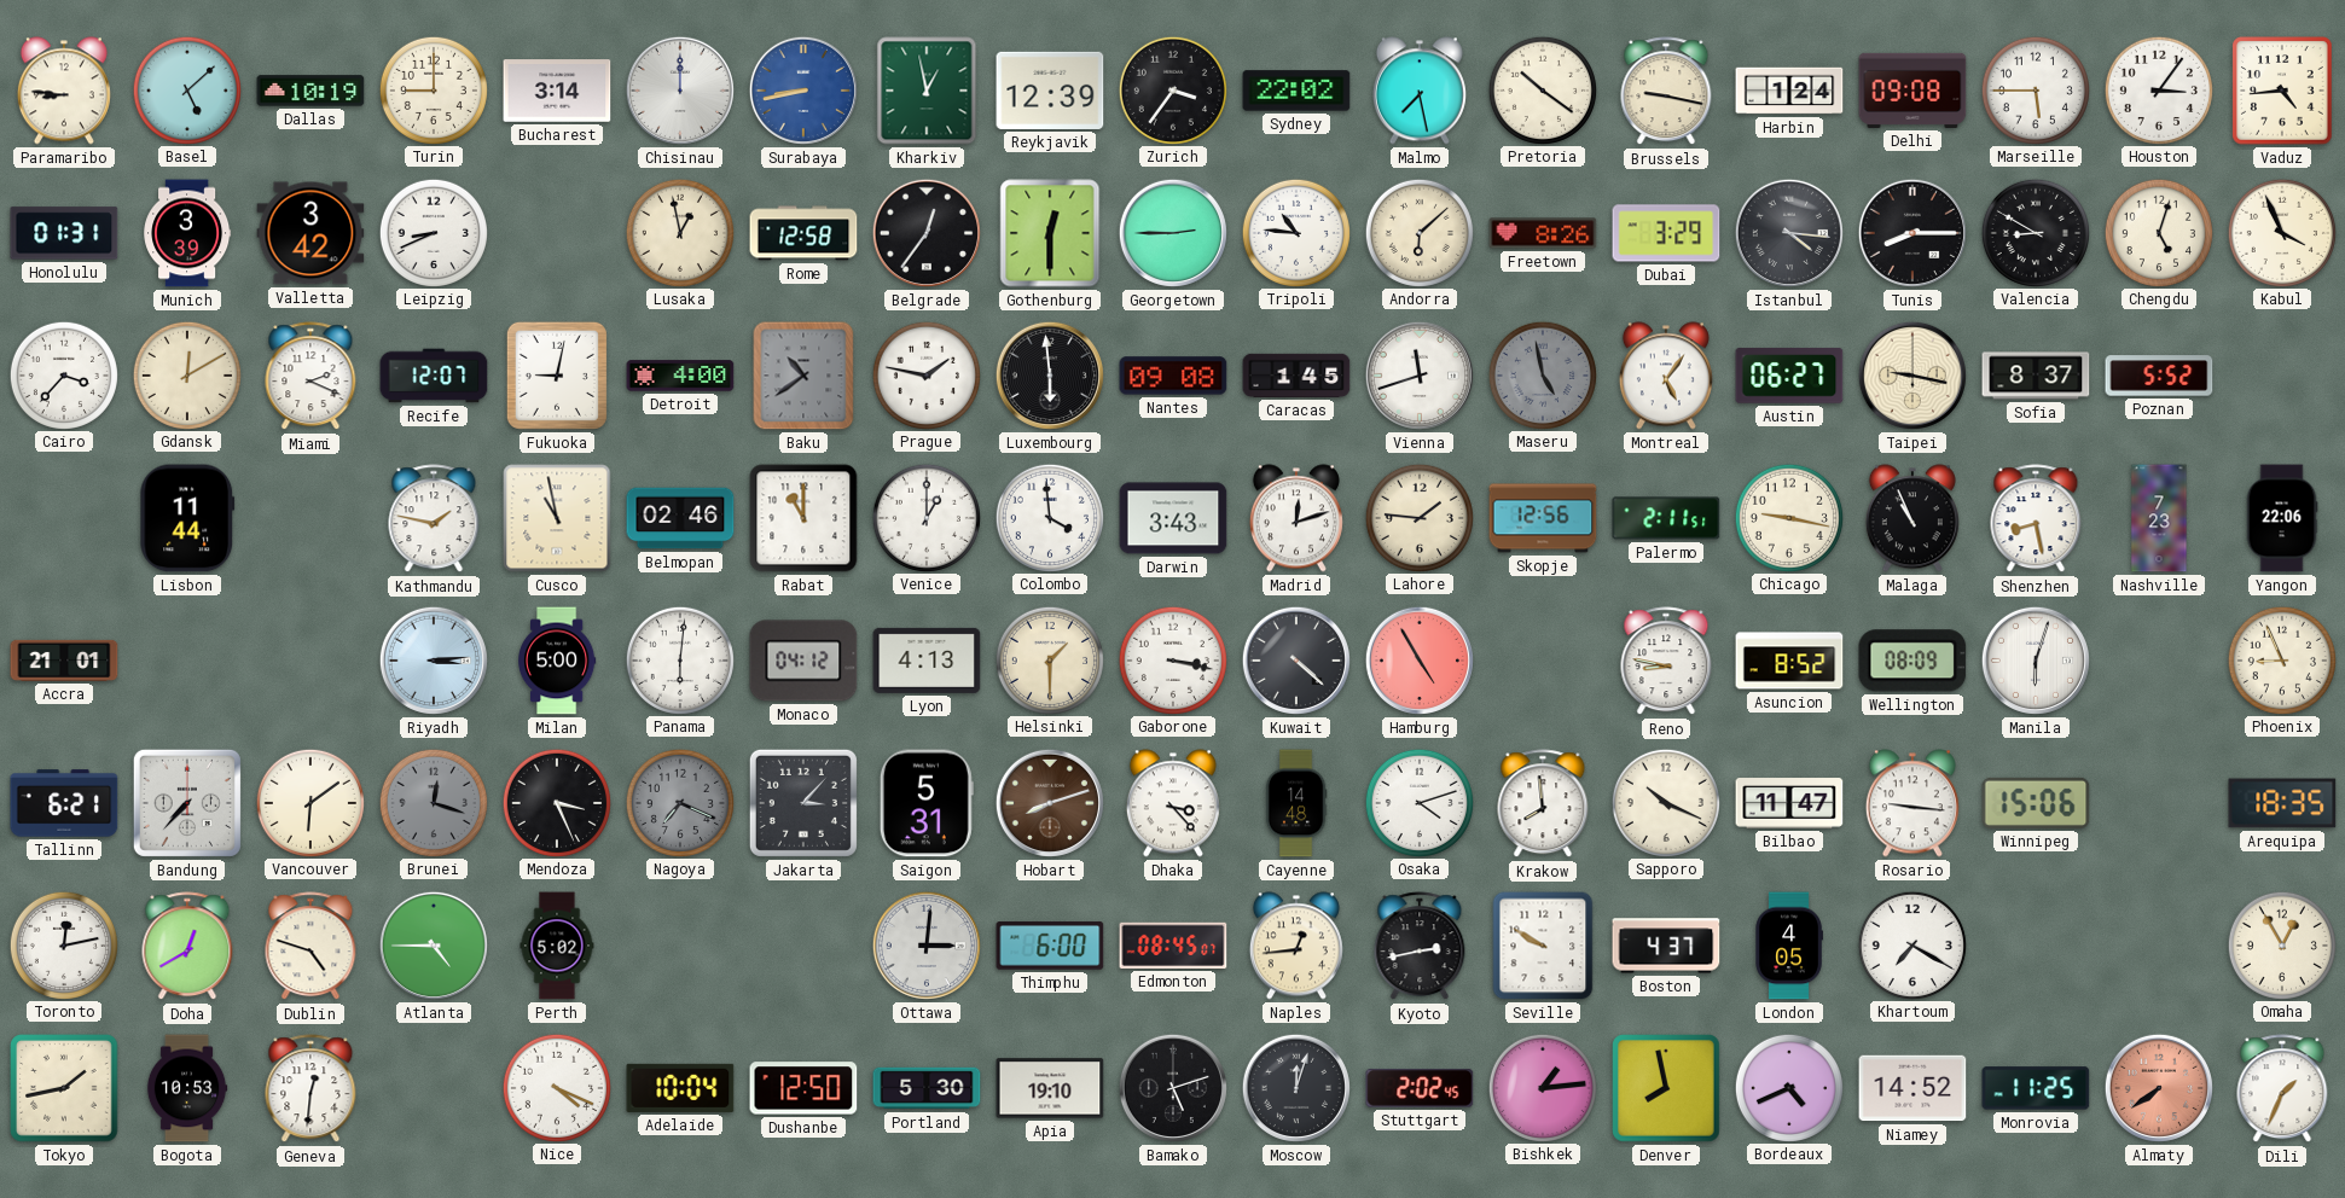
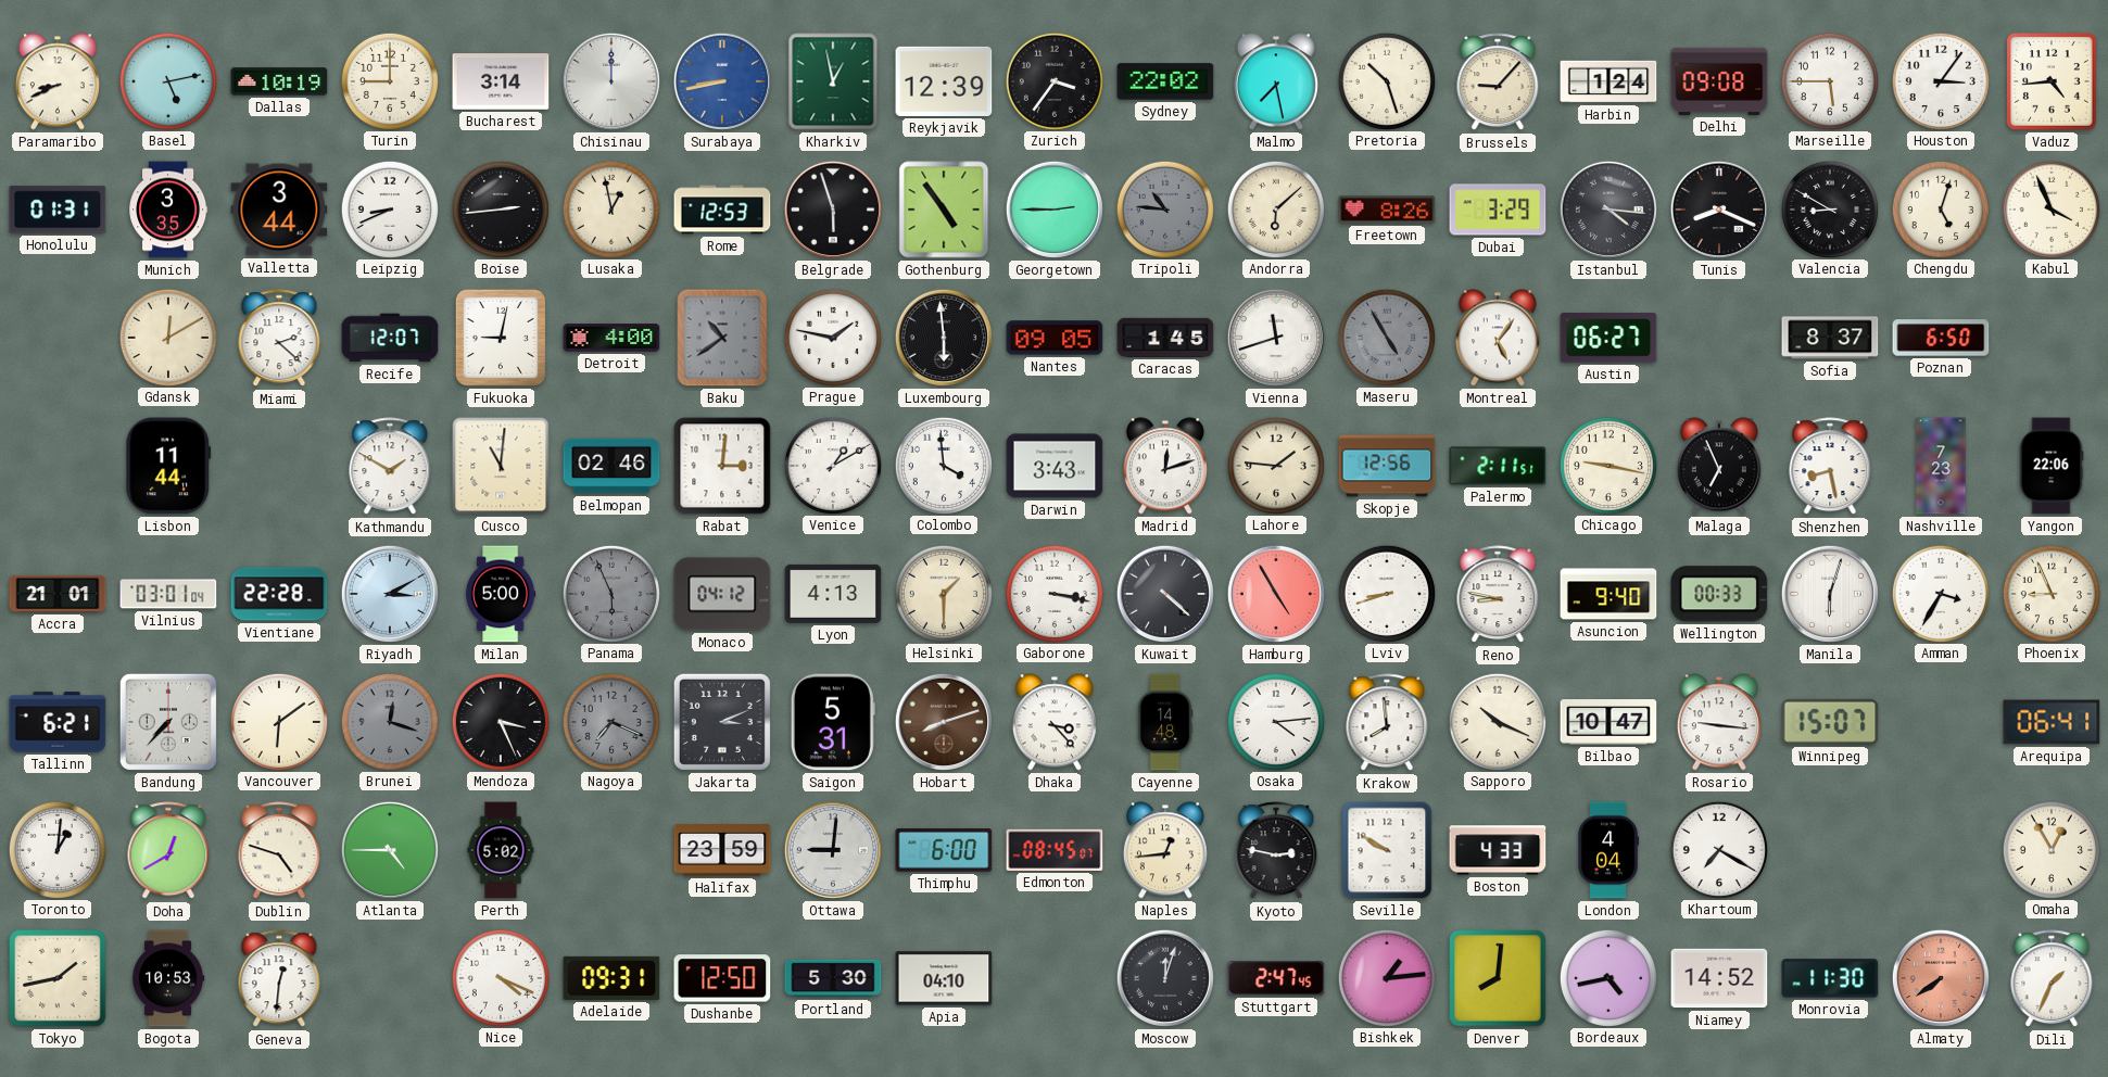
Paramaribo: 8:46 -> 8:41
Basel: 5:08 -> 5:13
Pretoria: 10:21 -> 10:27
Brussels: 9:17 -> 9:07
Munich: 3:39 -> 3:35
Valletta: 3:42 -> 3:44
Boise: none -> 2:44
Rome: 12:58 -> 12:53
Belgrade: 12:36 -> 5:57
Gothenburg: 12:30 -> 4:54
Tripoli dial: white -> grey
Tunis: 8:15 -> 8:19
Cairo: 3:37 -> none
Miami: 2:19 -> 2:22
Nantes: 09:08 -> 09:05
Maseru: 4:58 -> 4:55
Taipei: 9:17 -> none
Poznan: 5:52 -> 6:50
Kathmandu: 1:47 -> 1:50
Cusco: 10:58 -> 11:01
Rabat: 11:00 -> 3:01
Venice: 1:00 -> 1:10
Malaga: 10:56 -> 6:56
Vilnius: none -> 03:01
Vientiane: none -> 22:28
Riyadh: 3:14 -> 3:10
Panama: 6:01 -> 5:56
Panama dial: white -> grey
Lviv: none -> 8:42
Asuncion: 8:52 -> 9:40
Wellington: 08:09 -> 00:33
Amman: none -> 3:35
Jakarta: 3:07 -> 3:11
Osaka: 4:12 -> 4:14
Bilbao: 11:47 -> 10:47
Winnipeg: 15:06 -> 15:07
Arequipa: 18:35 -> 06:41
Toronto: 12:13 -> 1:01
Halifax: none -> 23:59
Ottawa: 3:01 -> 9:01
Kyoto: 2:43 -> 2:47
Boston: 4:37 -> 4:33
London: 4:05 -> 4:04
Adelaide: 10:04 -> 09:31
Apia: 19:10 -> 04:10
Bamako: 5:12 -> none
Stuttgart: 2:02 -> 2:47
Denver: 7:58 -> 8:01
Bordeaux: 4:41 -> 4:43
Monrovia: 11:25 -> 11:30
